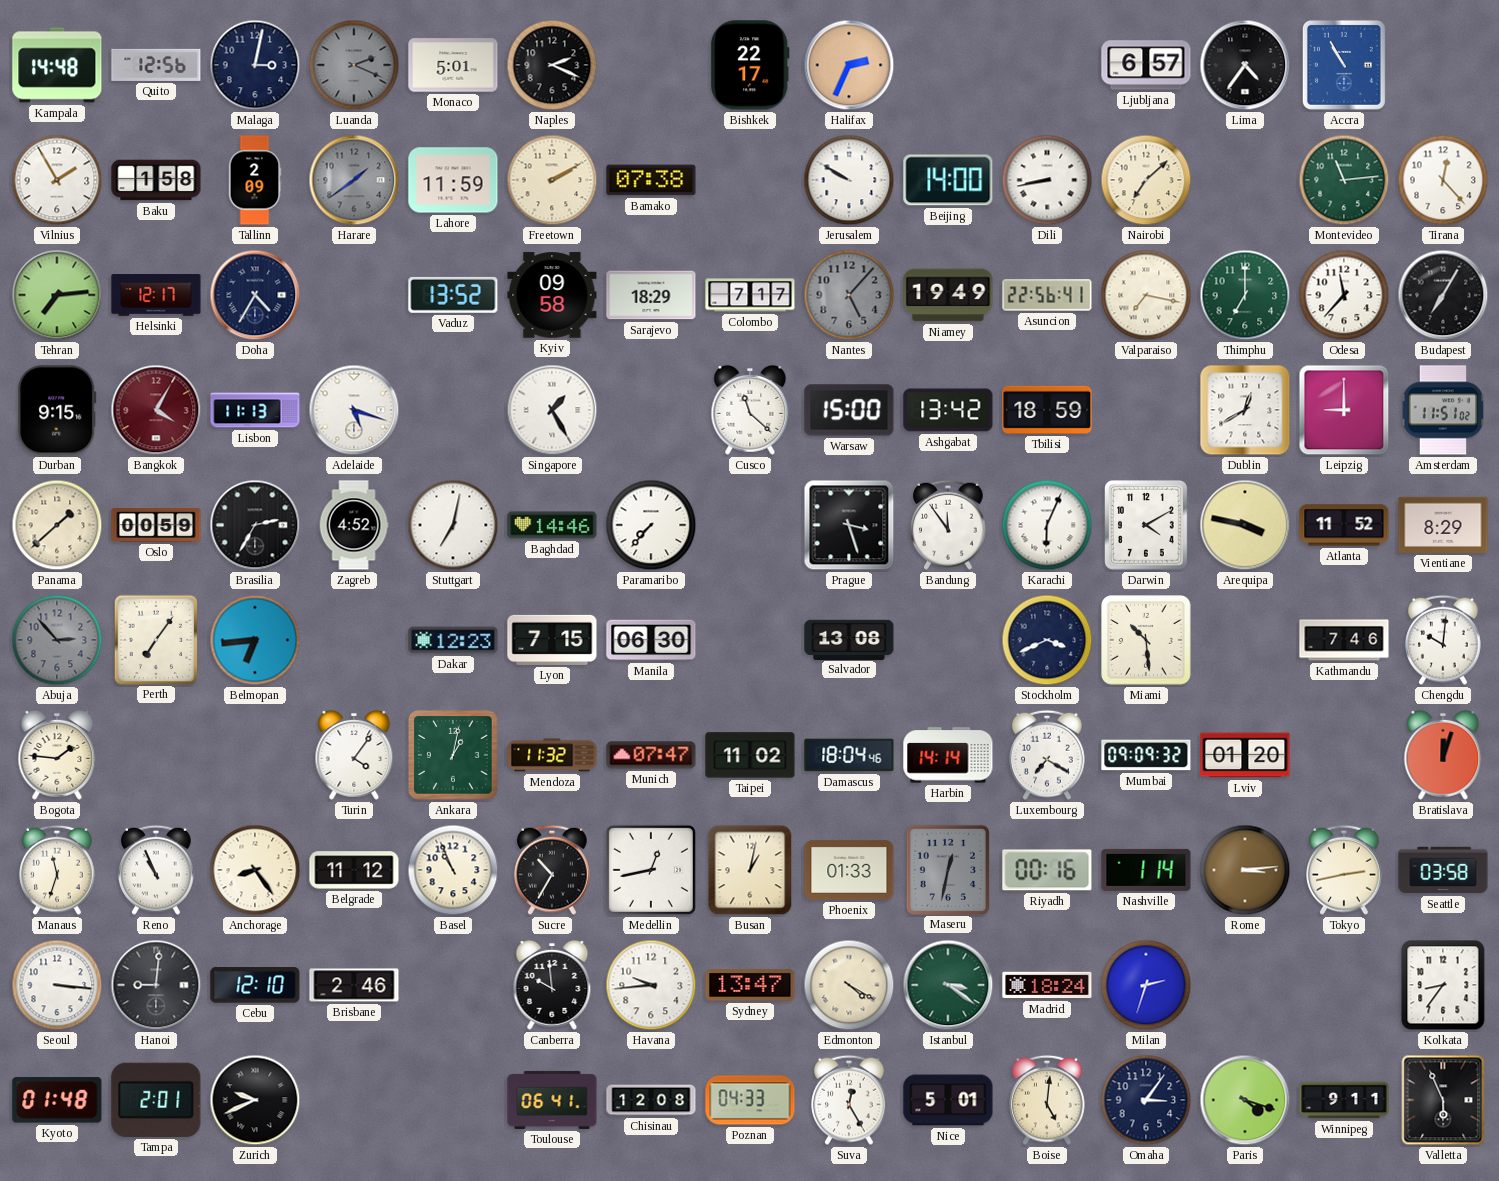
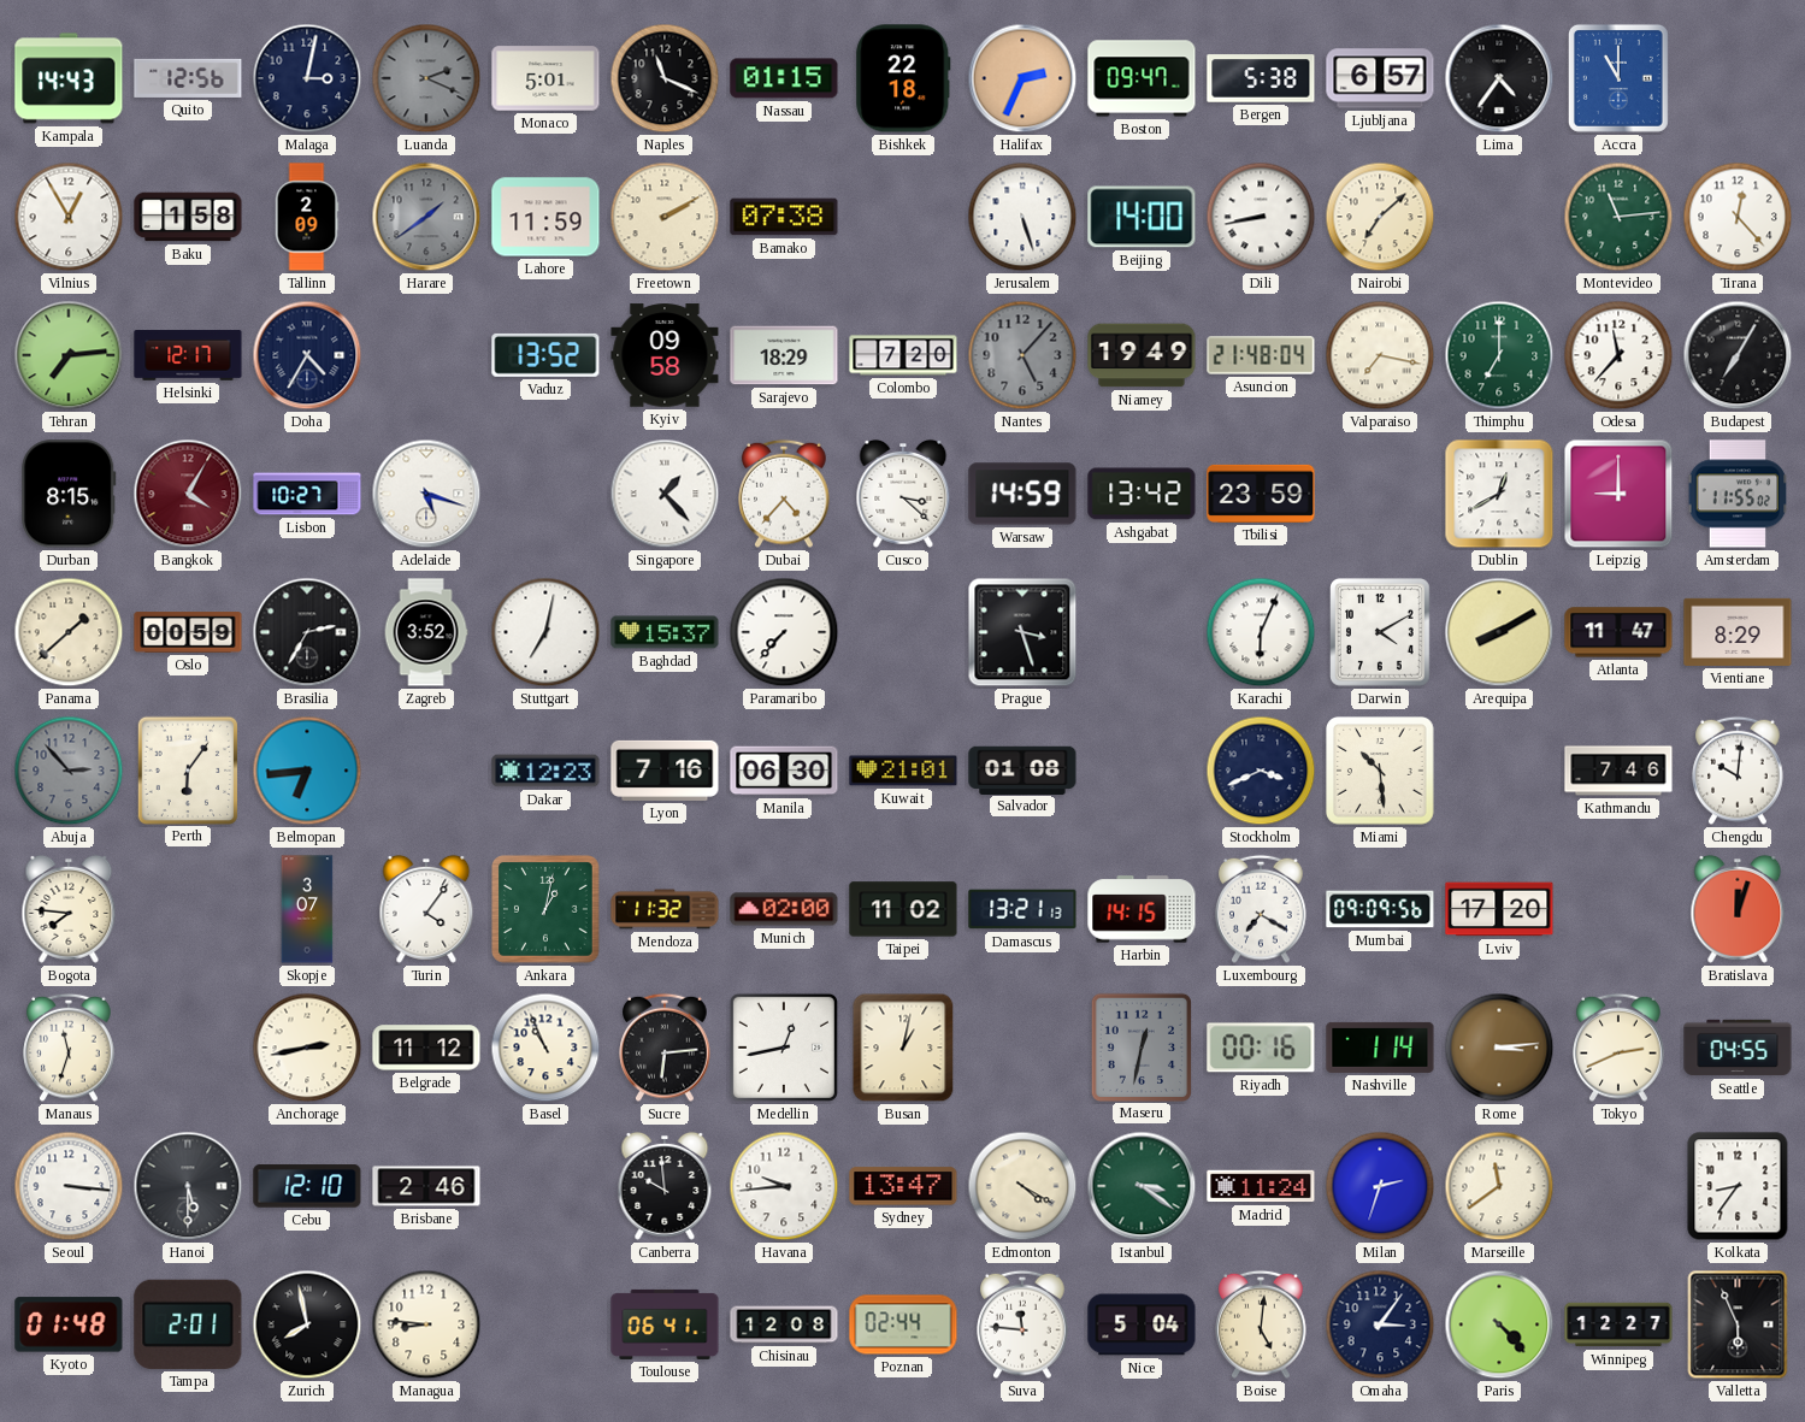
Kampala: 14:48 -> 14:43
Naples: 2:19 -> 11:19
Nassau: none -> 01:15
Bishkek: 22:17 -> 22:18
Boston: none -> 09:47
Bergen: none -> 5:38
Accra: 10:55 -> 11:00
Vilnius: 1:55 -> 12:55
Jerusalem: 9:50 -> 5:27
Colombo: 7:17 -> 7:20
Asuncion: 22:56 -> 21:48
Durban: 9:15 -> 8:15
Lisbon: 11:13 -> 10:27
Singapore: 1:25 -> 1:23
Dubai: none -> 4:37
Cusco: 11:22 -> 3:22
Warsaw: 15:00 -> 14:59
Tbilisi: 18:59 -> 23:59
Amsterdam: 11:51 -> 11:55
Zagreb: 4:52 -> 3:52
Baghdad: 14:46 -> 15:37
Bandung: 11:54 -> none
Arequipa: 3:47 -> 8:10
Atlanta: 11:52 -> 11:47
Perth: 7:06 -> 6:06
Lyon: 7:15 -> 7:16
Kuwait: none -> 21:01
Salvador: 13:08 -> 01:08
Bogota: 1:46 -> 7:46
Skopje: none -> 3:07
Munich: 07:47 -> 02:00
Damascus: 18:04 -> 13:21
Harbin: 14:14 -> 14:15
Mumbai: 09:09:32 -> 09:09:56
Lviv: 01:20 -> 17:20
Reno: 10:56 -> none
Anchorage: 8:24 -> 2:43
Sucre: 10:35 -> 6:14
Phoenix: 01:33 -> none
Tokyo: 2:43 -> 2:41
Seattle: 03:58 -> 04:55
Hanoi: 9:01 -> 5:30
Madrid: 18:24 -> 11:24
Marseille: none -> 11:39
Zurich: 9:41 -> 7:58
Managua: none -> 8:46
Poznan: 04:33 -> 02:44
Suva: 12:25 -> 11:46
Nice: 5:01 -> 5:04
Paris: 4:18 -> 4:23
Winnipeg: 9:11 -> 12:27
